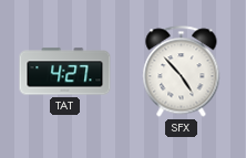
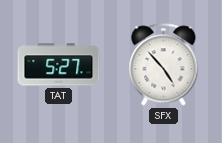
TAT: 4:27 -> 5:27
